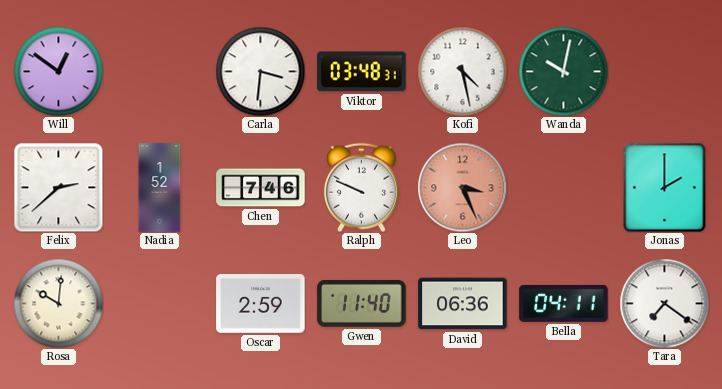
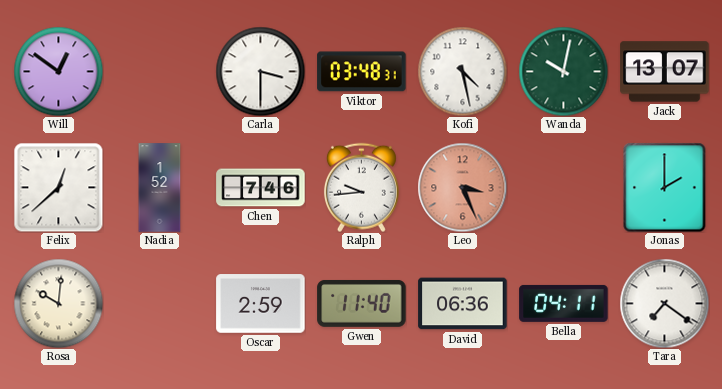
Carla: 3:31 -> 3:30
Jack: none -> 13:07
Felix: 2:38 -> 12:38
Ralph: 9:49 -> 9:44
